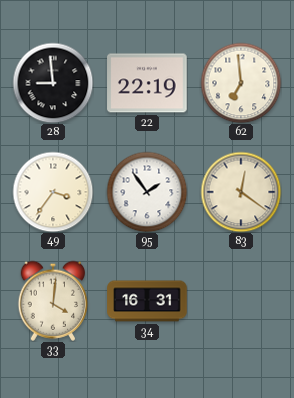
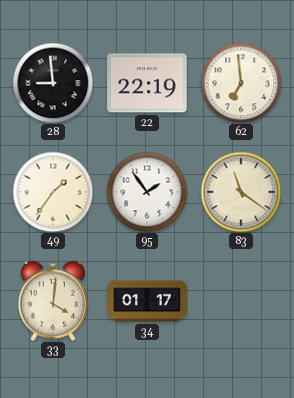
49: 3:36 -> 1:36
83: 12:21 -> 11:21
34: 16:31 -> 01:17
